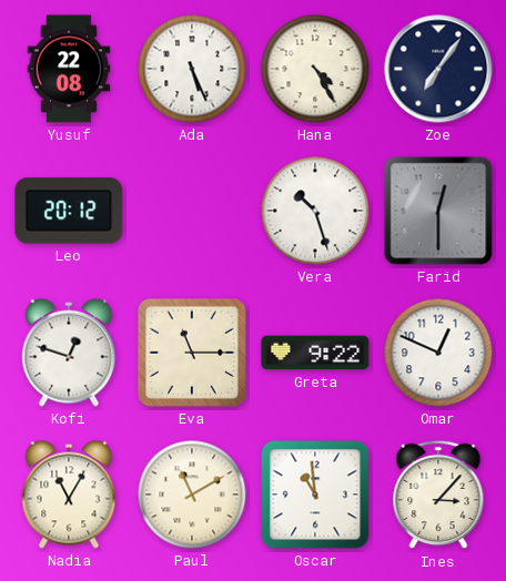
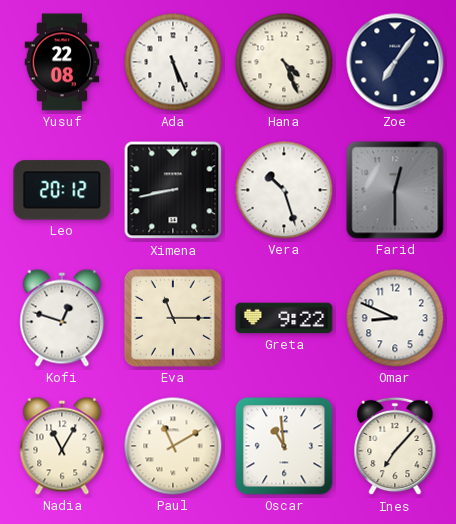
Hana: 4:25 -> 4:26
Ximena: none -> 8:43
Omar: 12:49 -> 8:49
Ines: 3:07 -> 7:07
